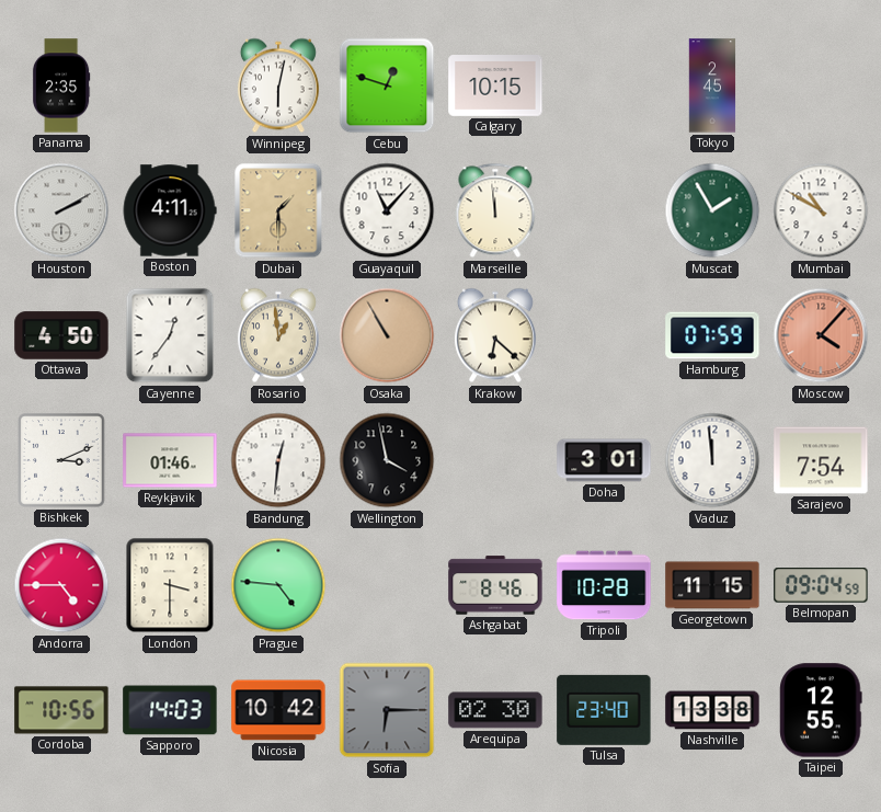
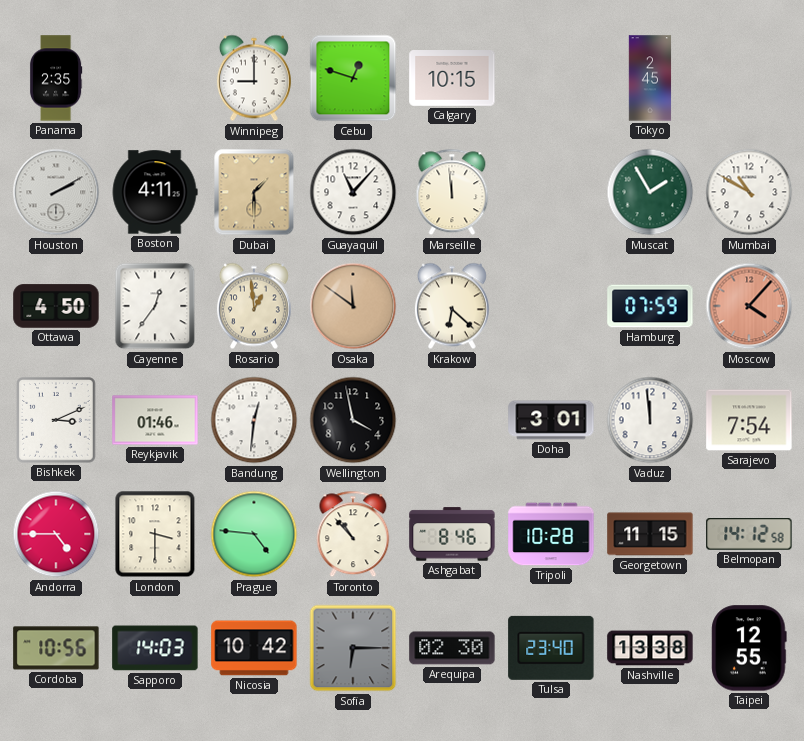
Winnipeg: 6:02 -> 9:00
Osaka: 10:55 -> 11:51
Toronto: none -> 10:53
Belmopan: 09:04 -> 14:12
